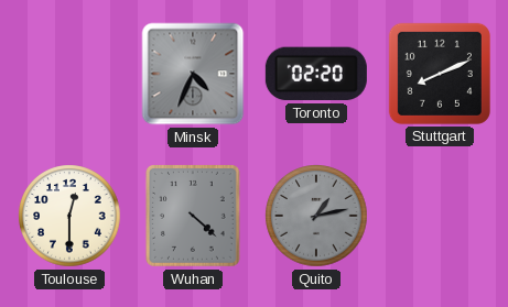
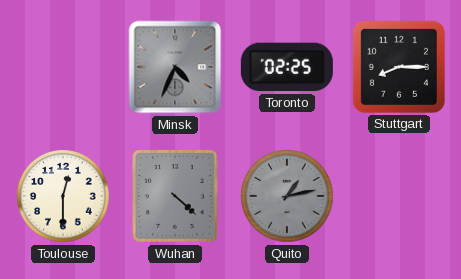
Toronto: 02:20 -> 02:25
Stuttgart: 8:11 -> 8:15
